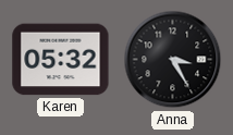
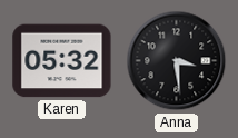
Anna: 3:25 -> 3:29
